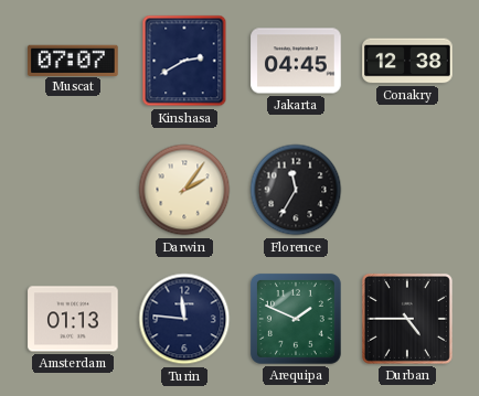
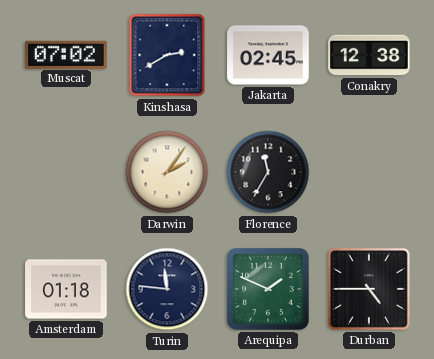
Muscat: 07:07 -> 07:02
Jakarta: 04:45 -> 02:45
Amsterdam: 01:13 -> 01:18
